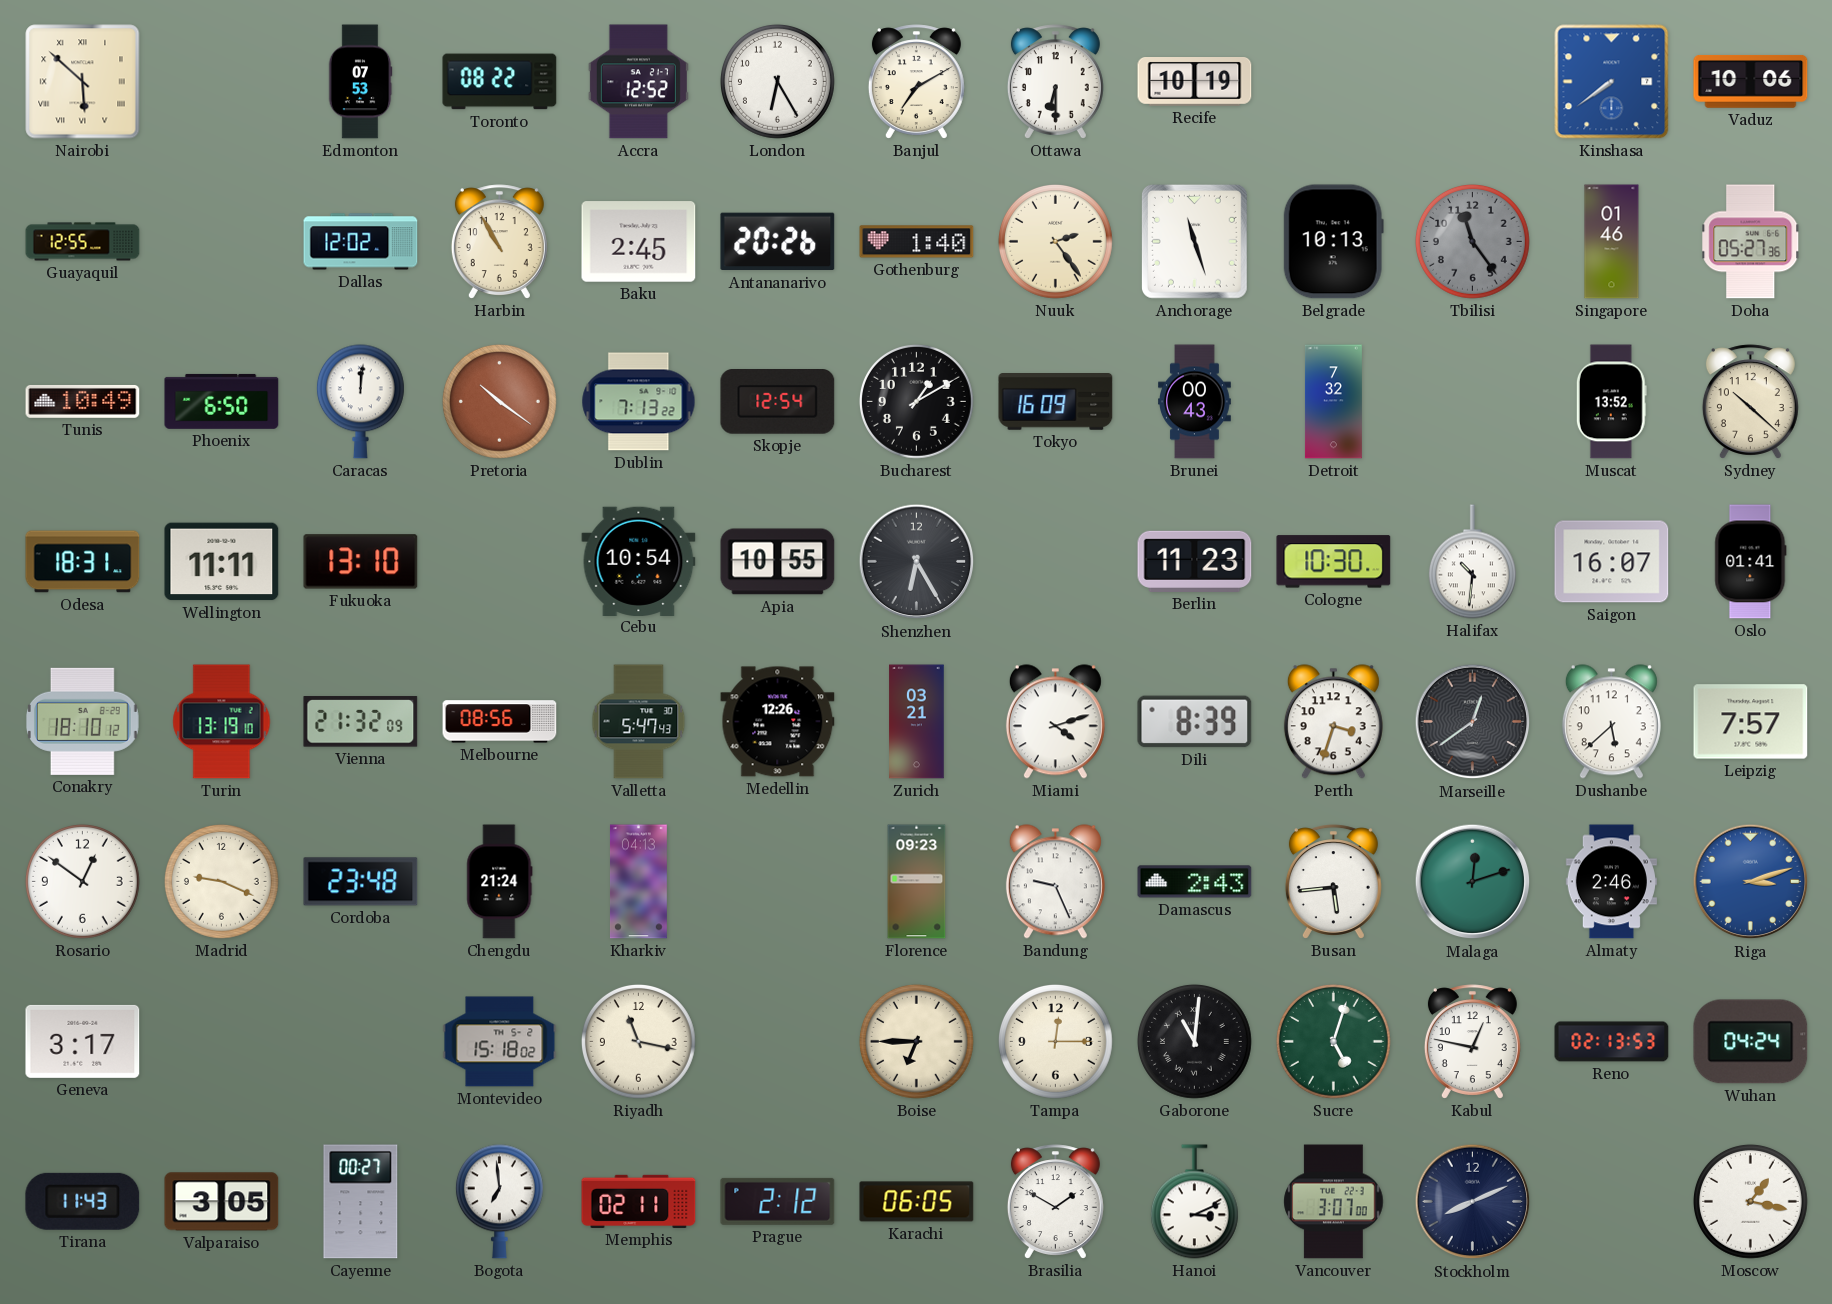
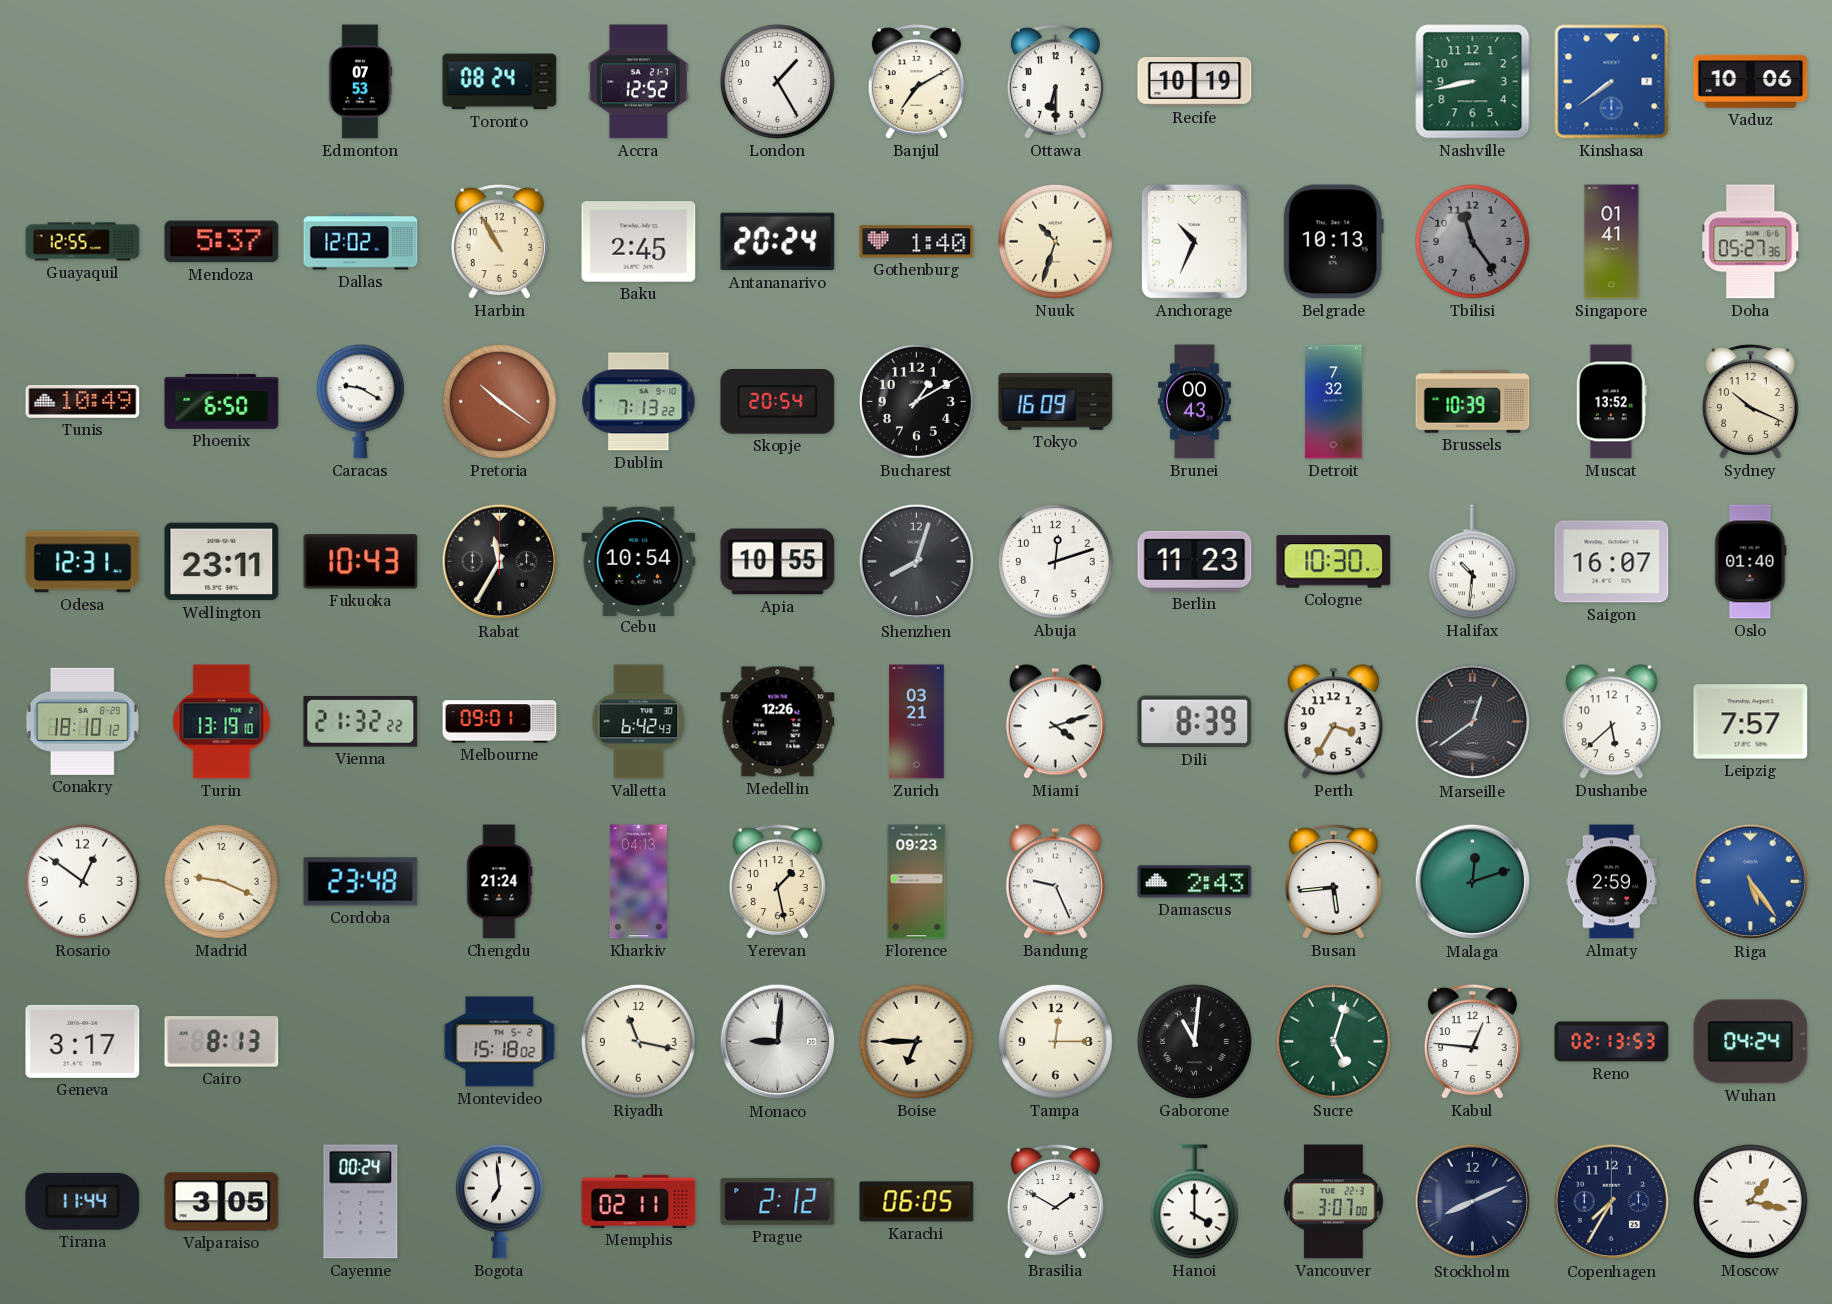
Nairobi: 5:52 -> none
Toronto: 08:22 -> 08:24
London: 6:25 -> 1:25
Nashville: none -> 8:43
Mendoza: none -> 5:37
Antananarivo: 20:26 -> 20:24
Nuuk: 2:24 -> 10:33
Anchorage: 11:27 -> 10:34
Singapore: 01:46 -> 01:41
Caracas: 12:01 -> 9:20
Skopje: 12:54 -> 20:54
Brussels: none -> 10:39
Sydney: 10:22 -> 10:19
Odesa: 18:31 -> 12:31
Wellington: 11:11 -> 23:11
Fukuoka: 13:10 -> 10:43
Rabat: none -> 11:35
Shenzhen: 6:25 -> 8:03
Abuja: none -> 12:12
Oslo: 01:41 -> 01:40
Vienna: 21:32:09 -> 21:32:22
Melbourne: 08:56 -> 09:01
Valletta: 5:47 -> 6:42
Perth: 3:33 -> 3:35
Yerevan: none -> 1:28
Almaty: 2:46 -> 2:59
Riga: 3:12 -> 5:24
Cairo: none -> 8:13
Monaco: none -> 9:01
Kabul: 12:47 -> 12:46
Tirana: 11:43 -> 11:44
Cayenne: 00:27 -> 00:24
Hanoi: 3:11 -> 4:00
Copenhagen: none -> 7:35
